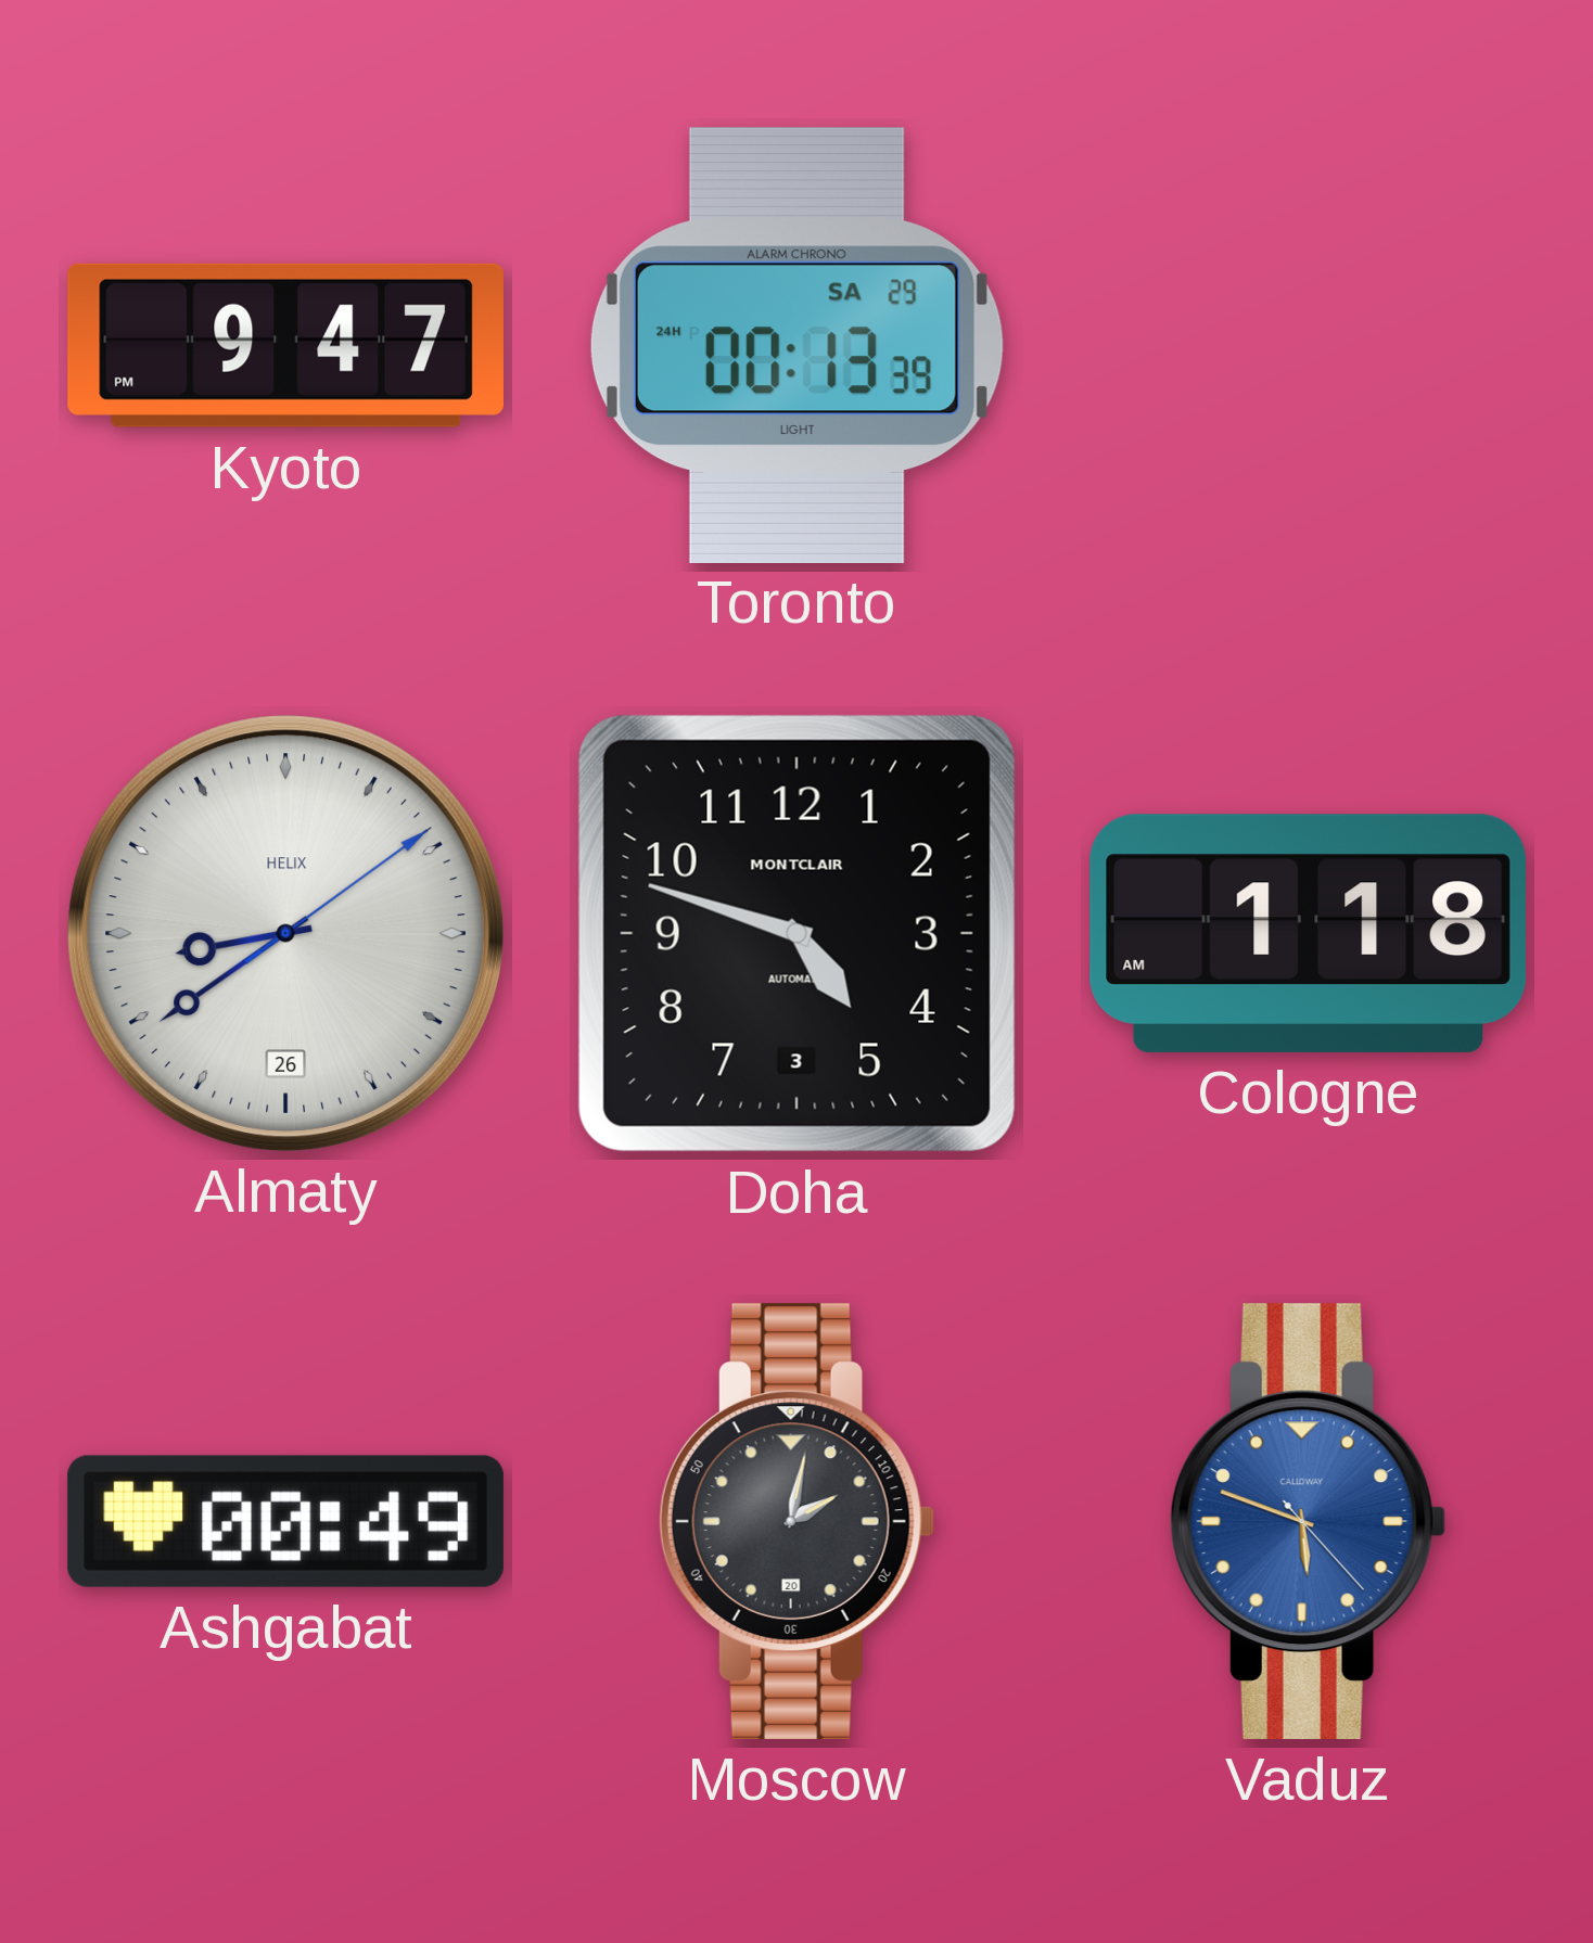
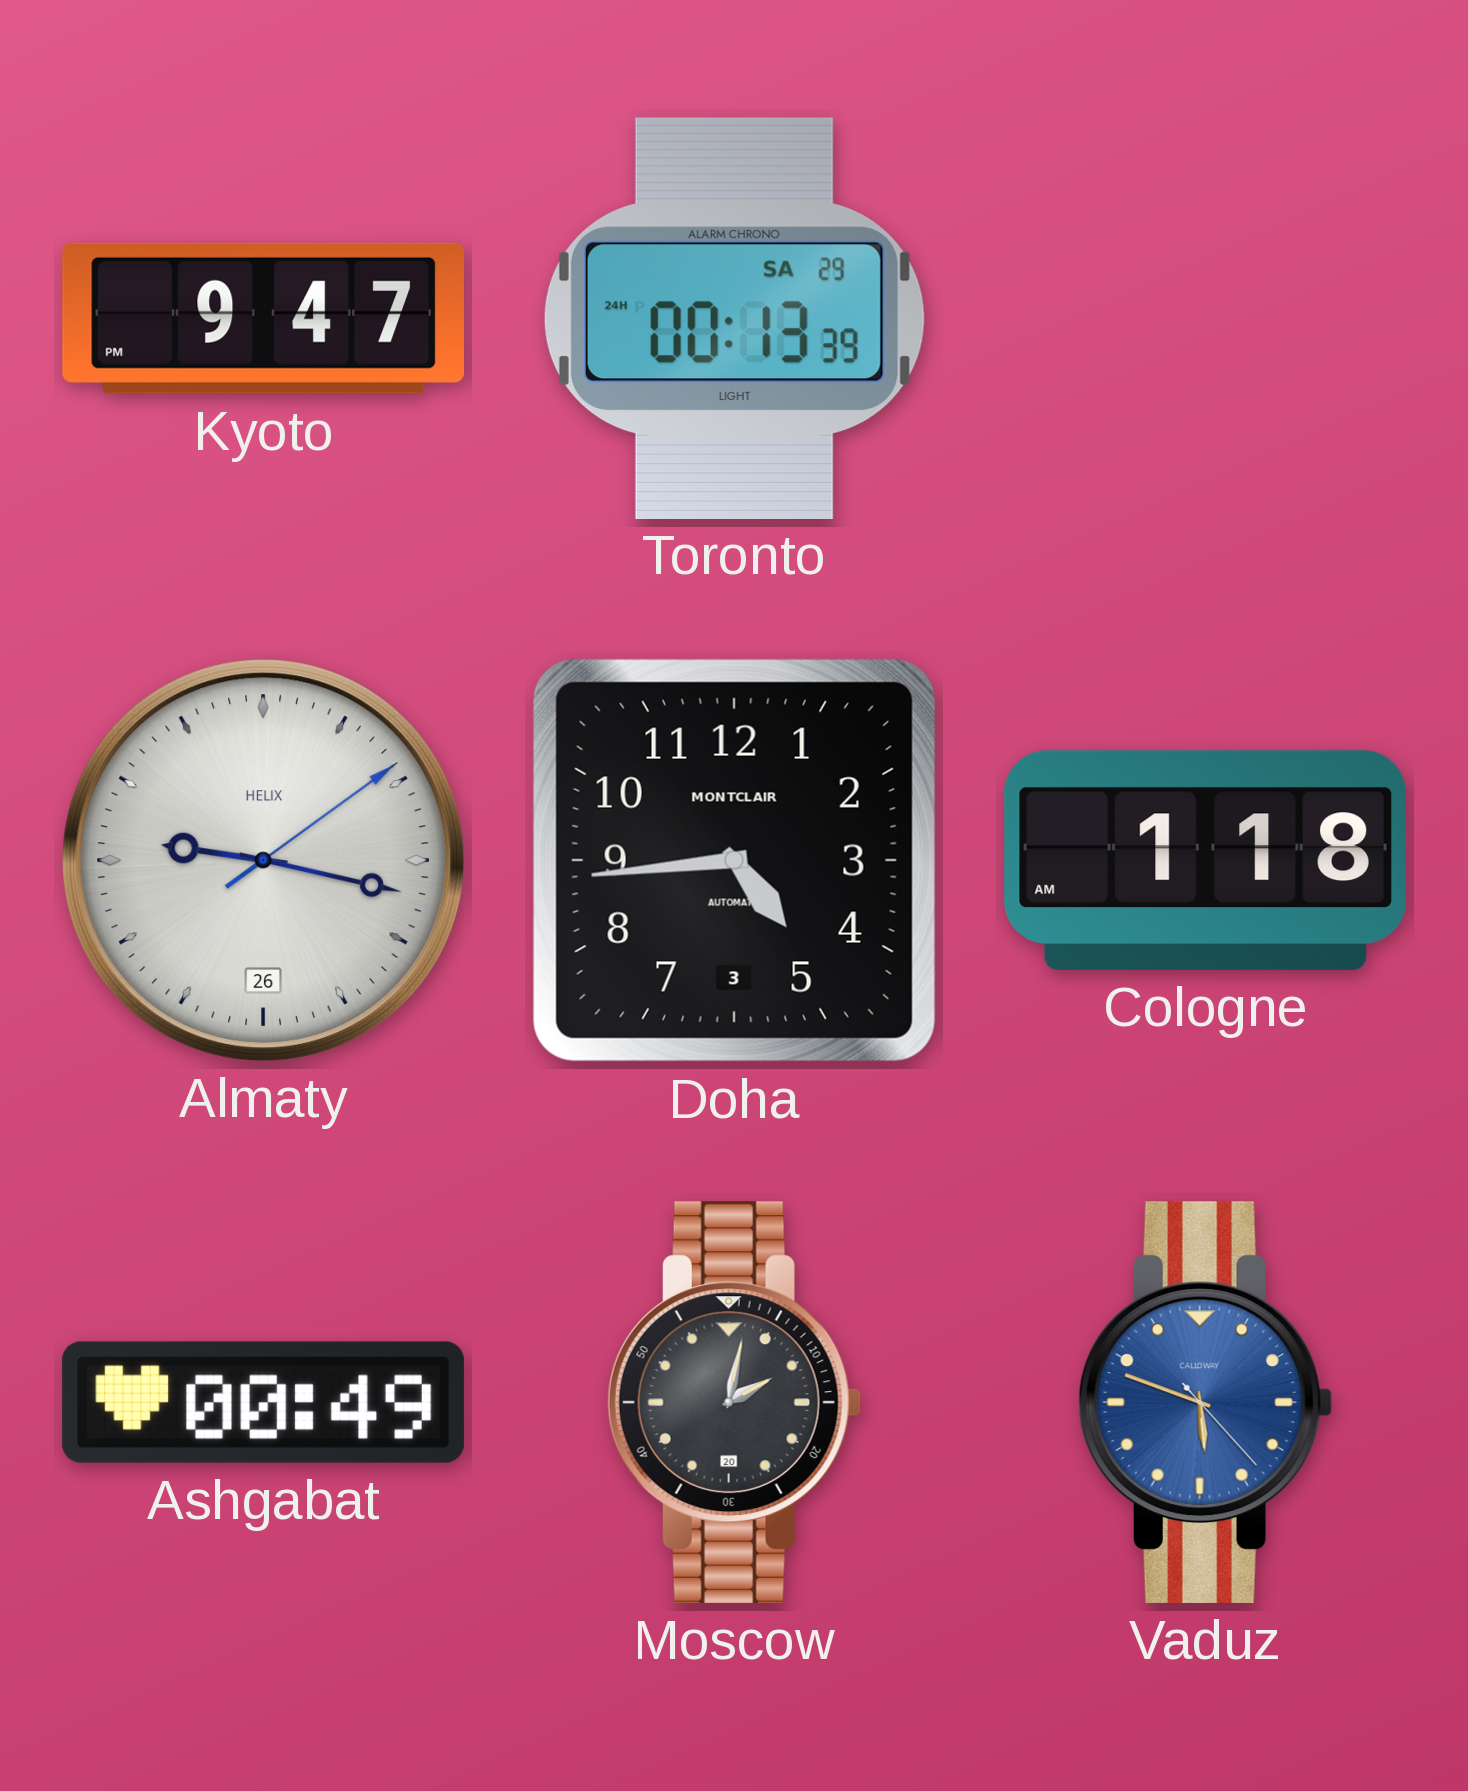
Almaty: 8:39 -> 9:17
Doha: 4:48 -> 4:44
